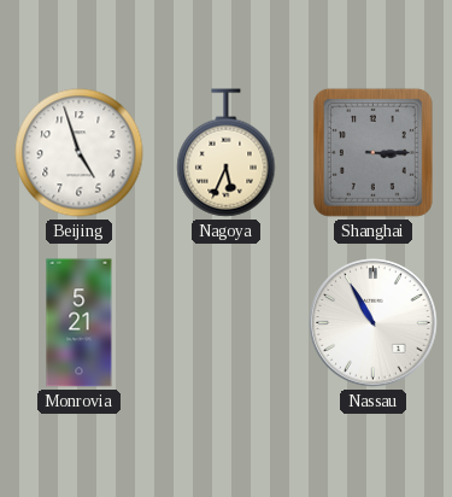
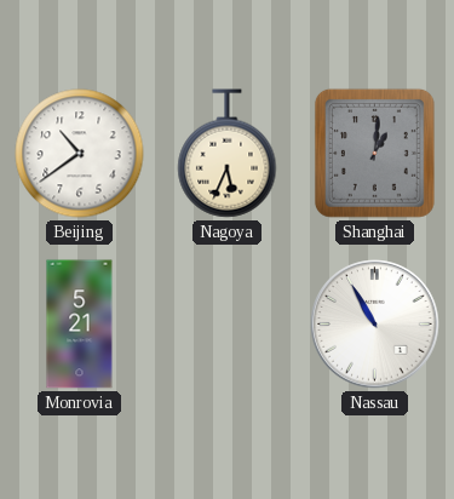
Beijing: 4:57 -> 10:39
Shanghai: 3:15 -> 1:01
